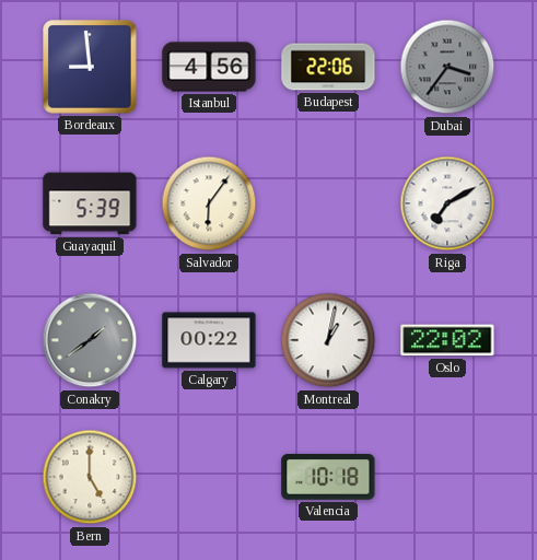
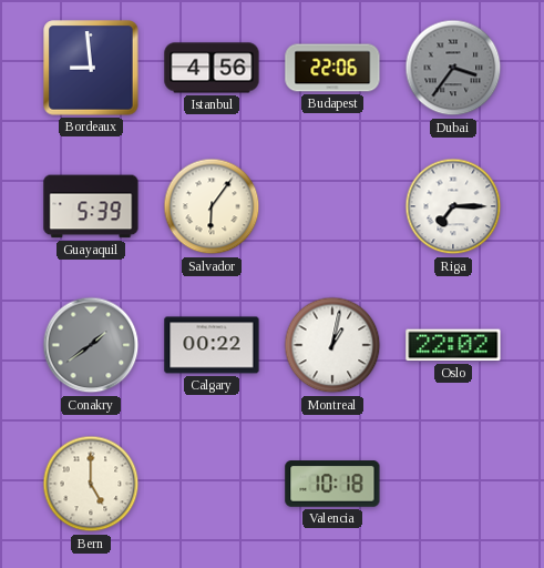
Riga: 7:10 -> 7:15
